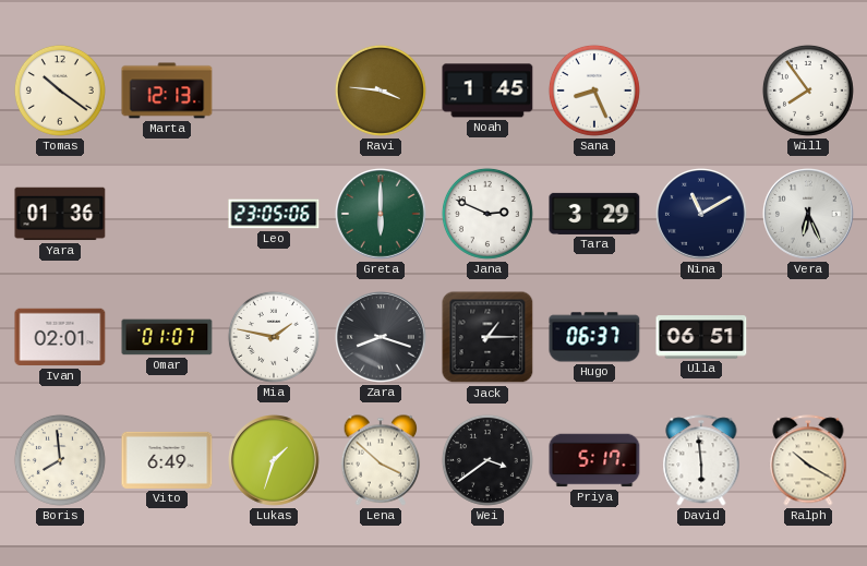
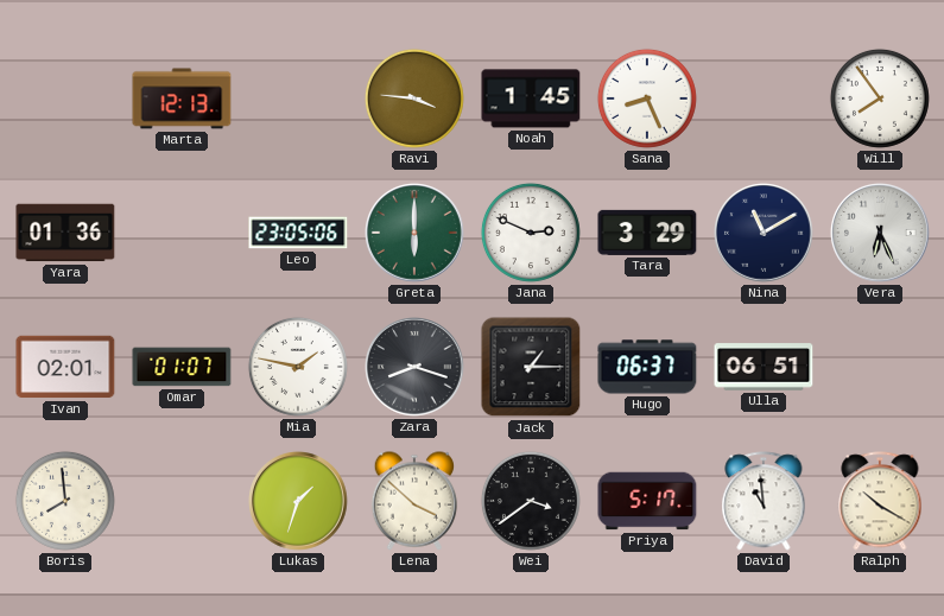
Tomas: 10:21 -> none
Vito: 6:49 -> none
David: 5:59 -> 10:59
